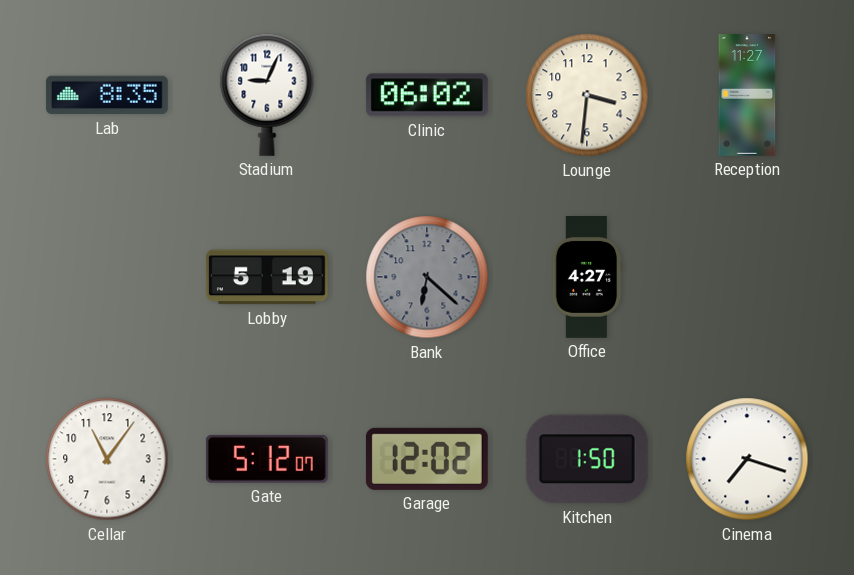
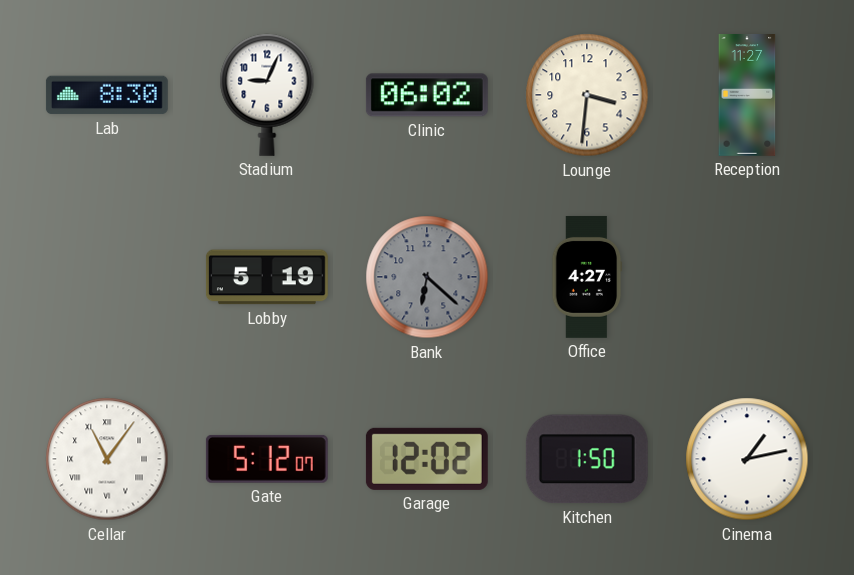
Lab: 8:35 -> 8:30
Cellar numerals: Arabic -> Roman
Cinema: 7:18 -> 1:13
